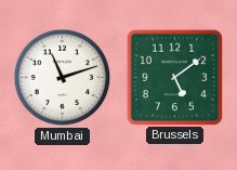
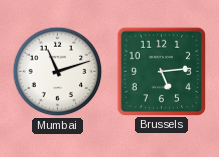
Brussels: 5:09 -> 5:14
